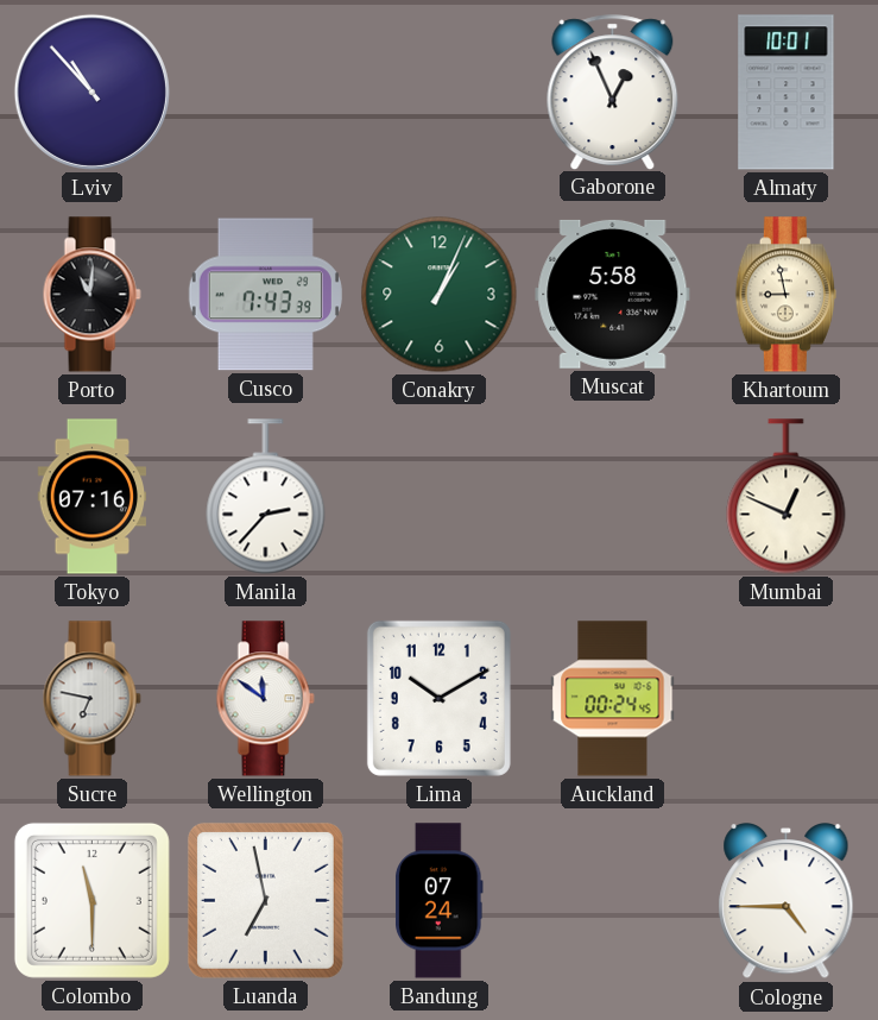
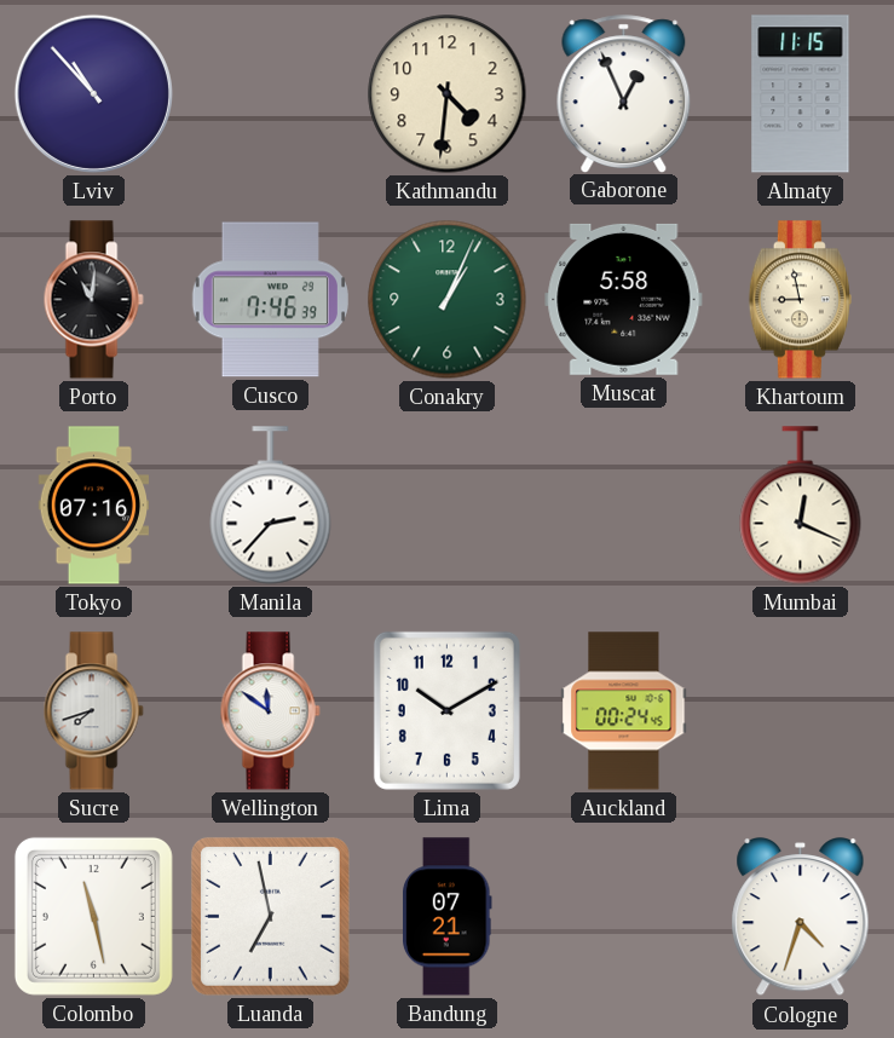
Kathmandu: none -> 4:31
Almaty: 10:01 -> 11:15
Cusco: 7:43 -> 7:46
Mumbai: 12:49 -> 12:19
Sucre: 6:47 -> 7:42
Colombo: 11:30 -> 11:28
Bandung: 07:24 -> 07:21
Cologne: 4:45 -> 4:33
